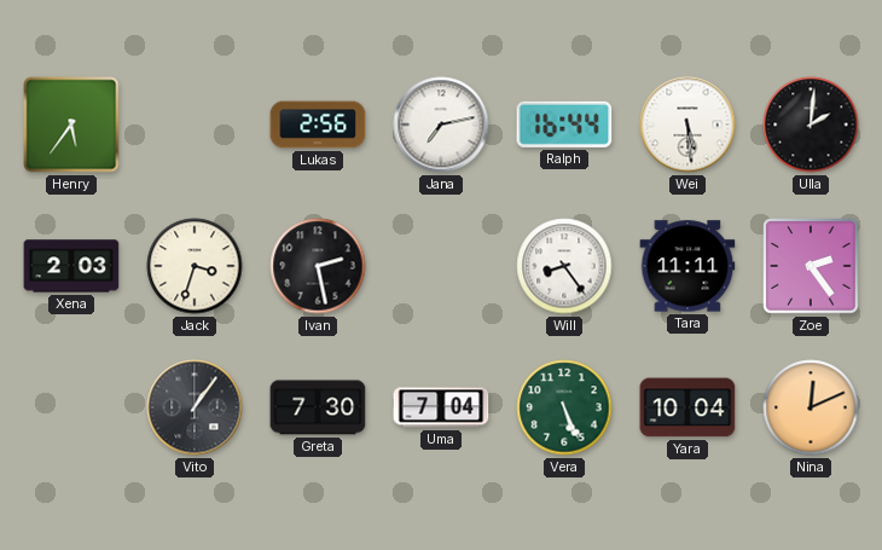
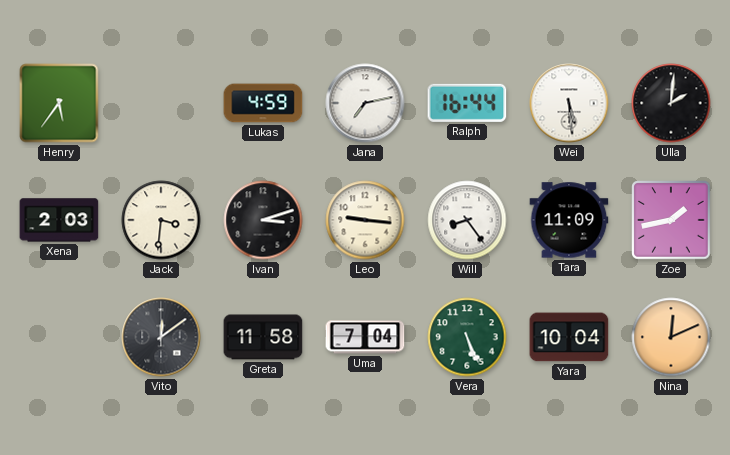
Lukas: 2:56 -> 4:59
Jack: 3:33 -> 3:31
Ivan: 2:28 -> 3:12
Leo: none -> 9:16
Tara: 11:11 -> 11:09
Zoe: 2:24 -> 1:43
Vito: 1:06 -> 12:09
Greta: 7:30 -> 11:58
